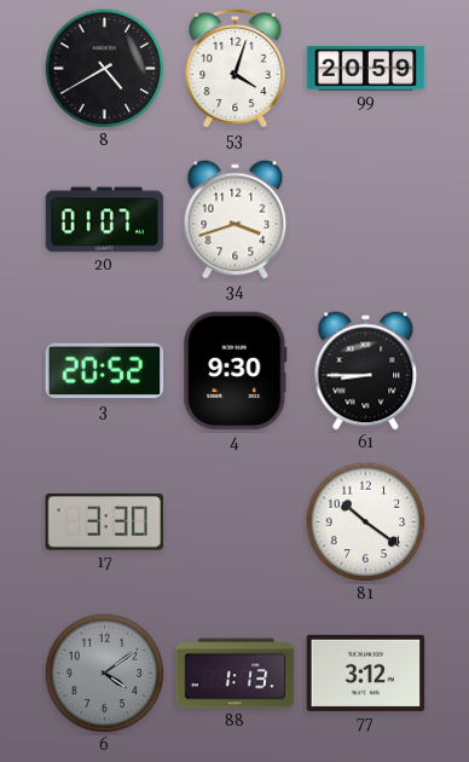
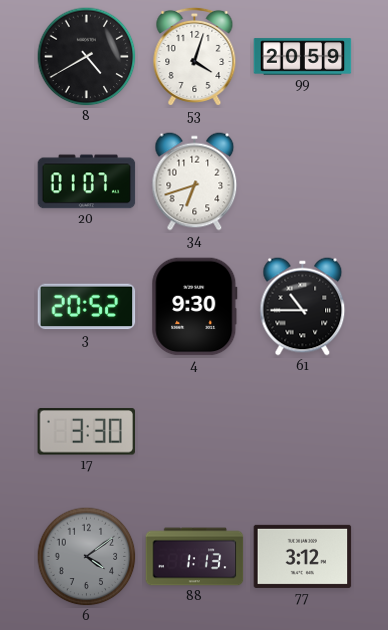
34: 3:42 -> 6:42
61: 8:45 -> 10:45
81: 10:21 -> none
